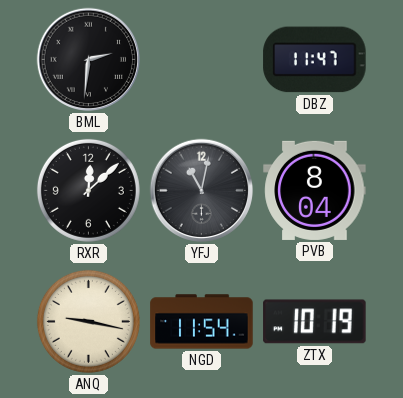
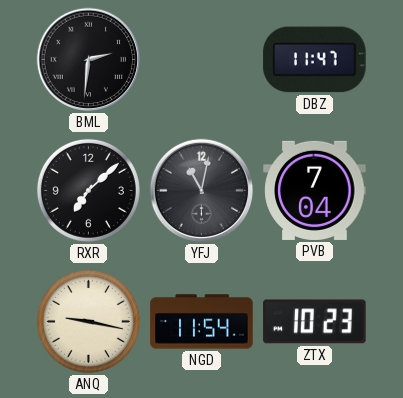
RXR: 12:08 -> 7:08
PVB: 8:04 -> 7:04
ZTX: 10:19 -> 10:23
